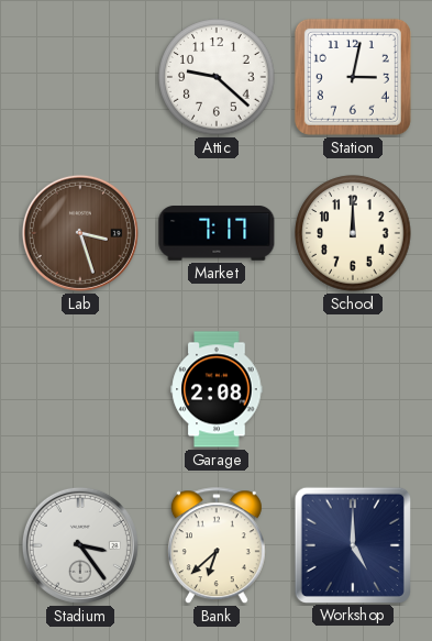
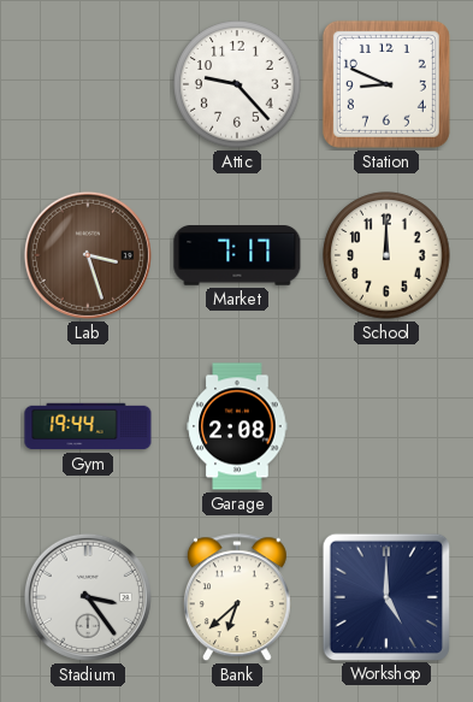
Attic: 9:22 -> 9:23
Station: 3:02 -> 8:49
Gym: none -> 19:44
